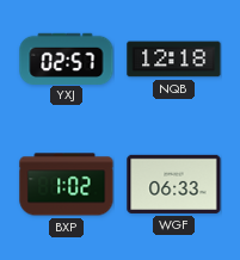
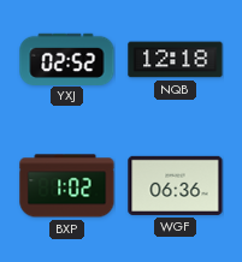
YXJ: 02:57 -> 02:52
WGF: 06:33 -> 06:36
